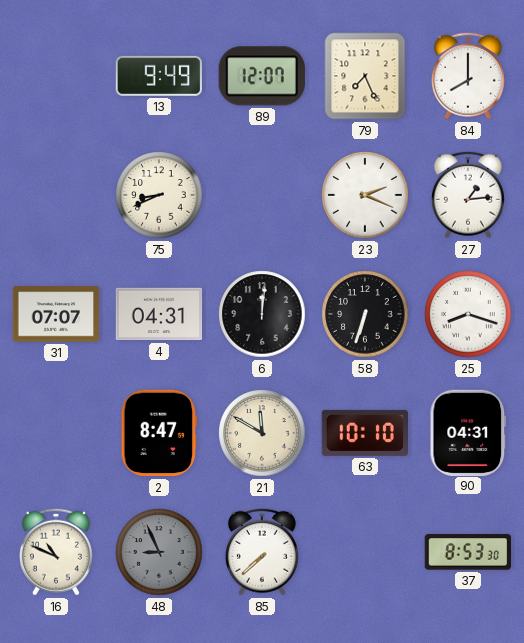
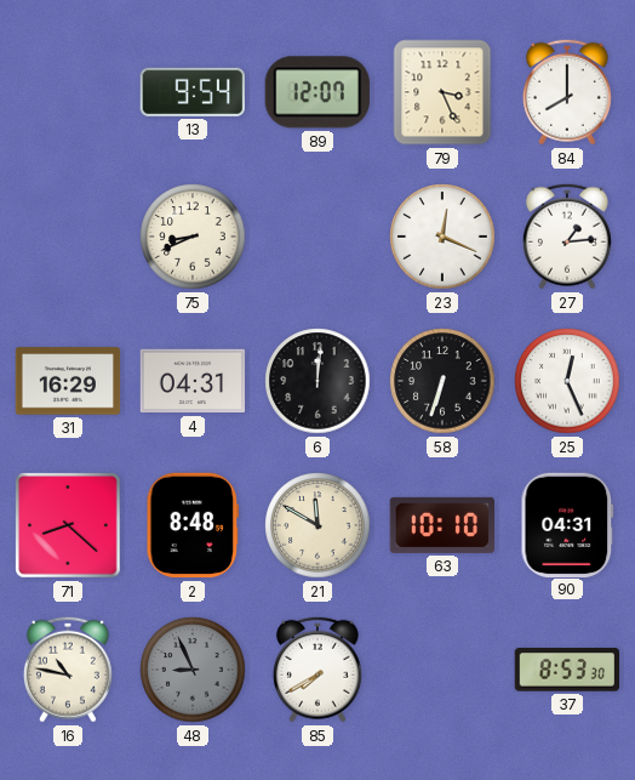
13: 9:49 -> 9:54
79: 7:26 -> 3:26
23: 2:19 -> 12:19
31: 07:07 -> 16:29
25: 8:18 -> 12:26
71: none -> 8:22
2: 8:47 -> 8:48
16: 10:49 -> 10:47
85: 7:38 -> 7:40
